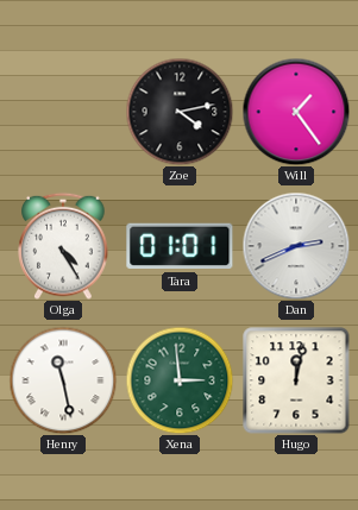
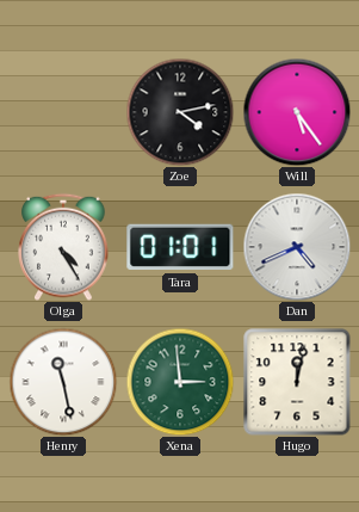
Will: 1:24 -> 5:24
Dan: 2:41 -> 4:41
